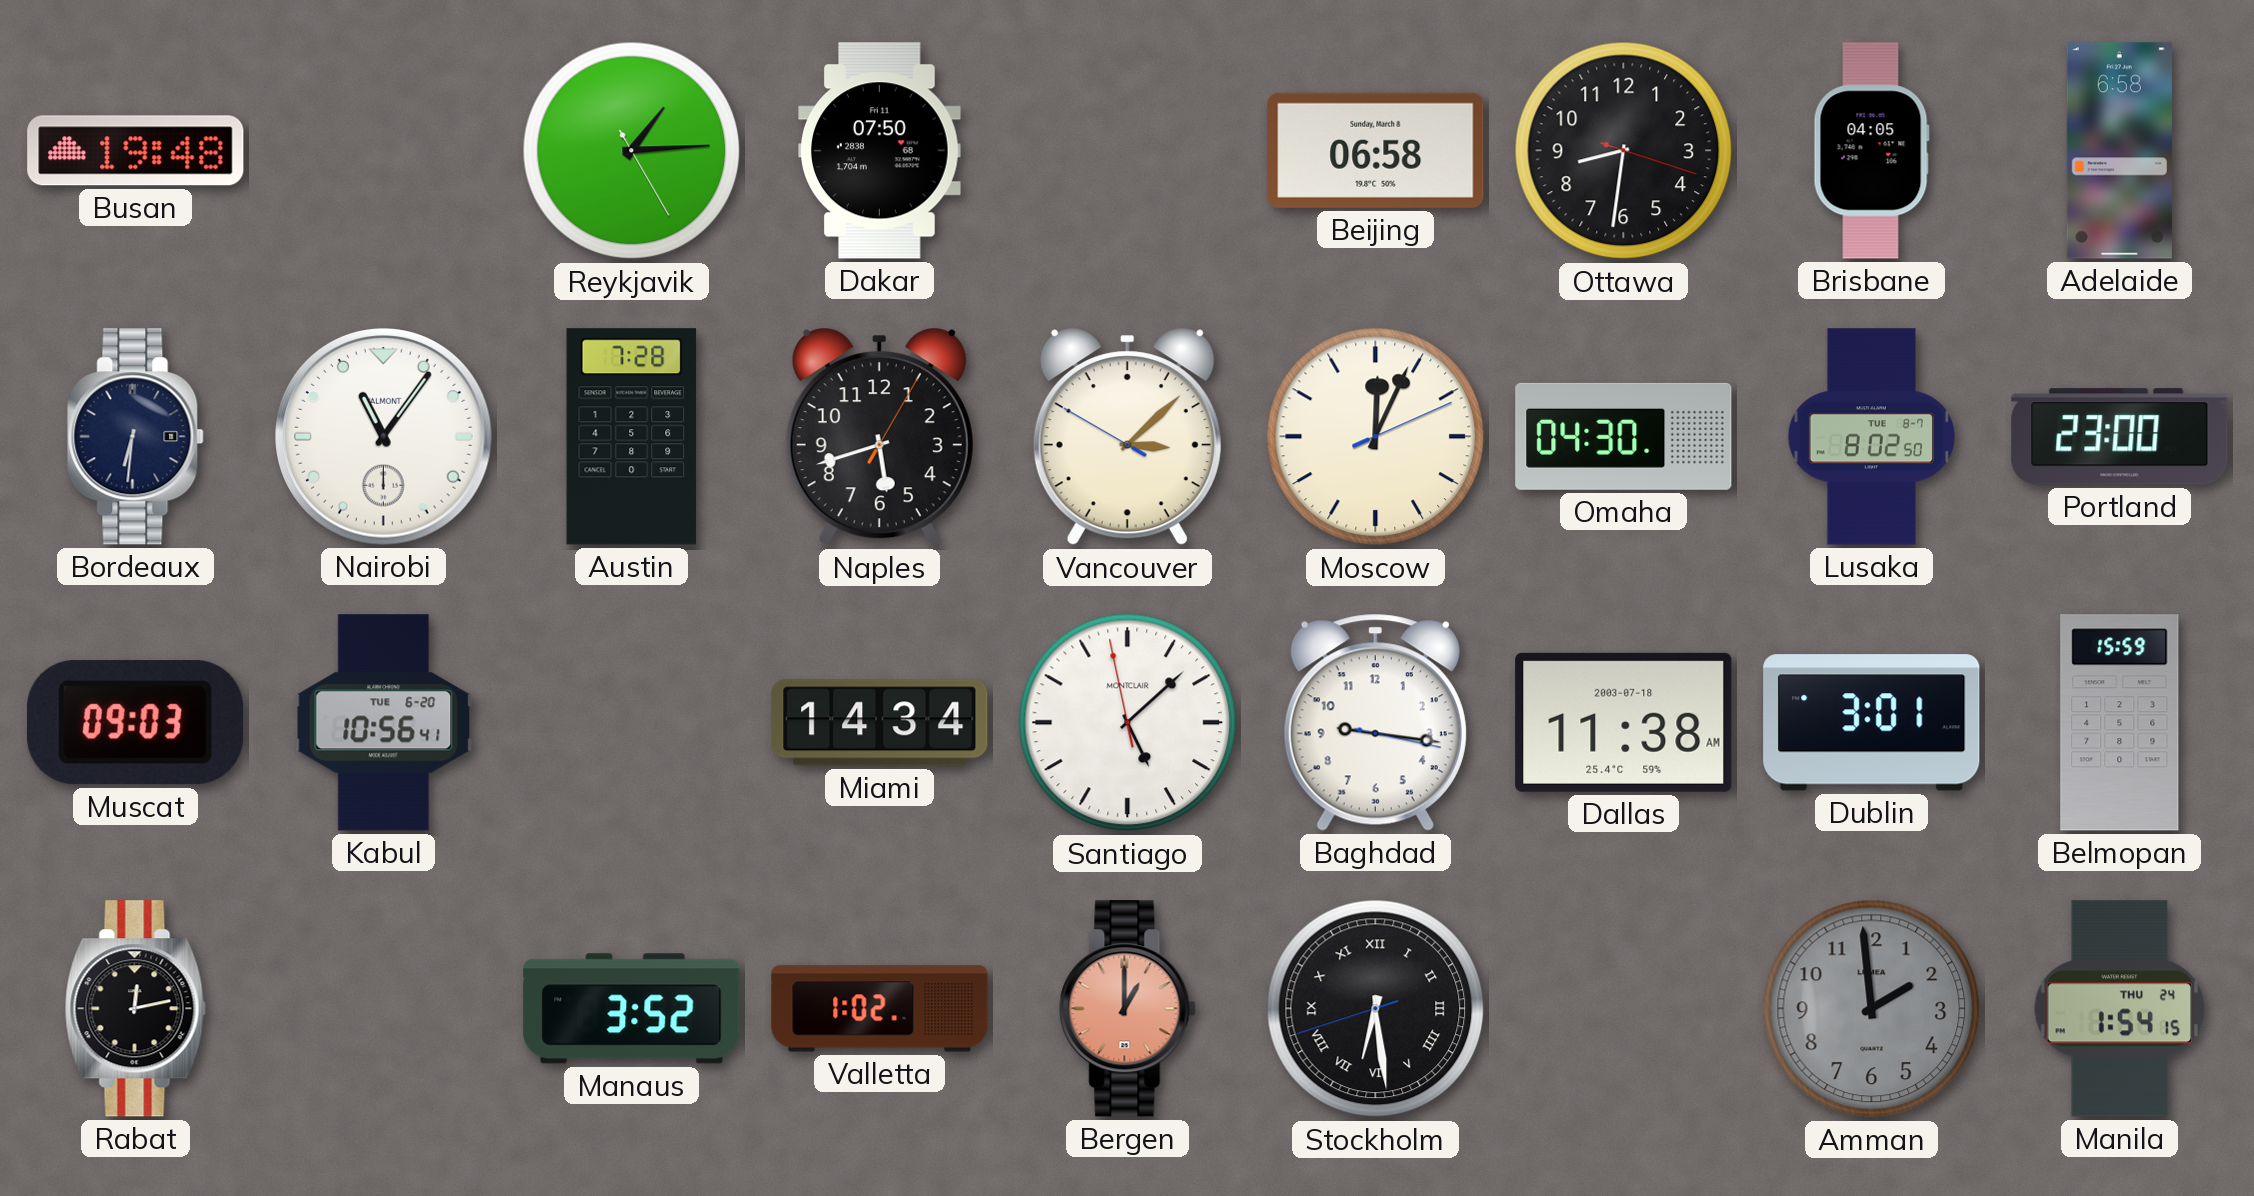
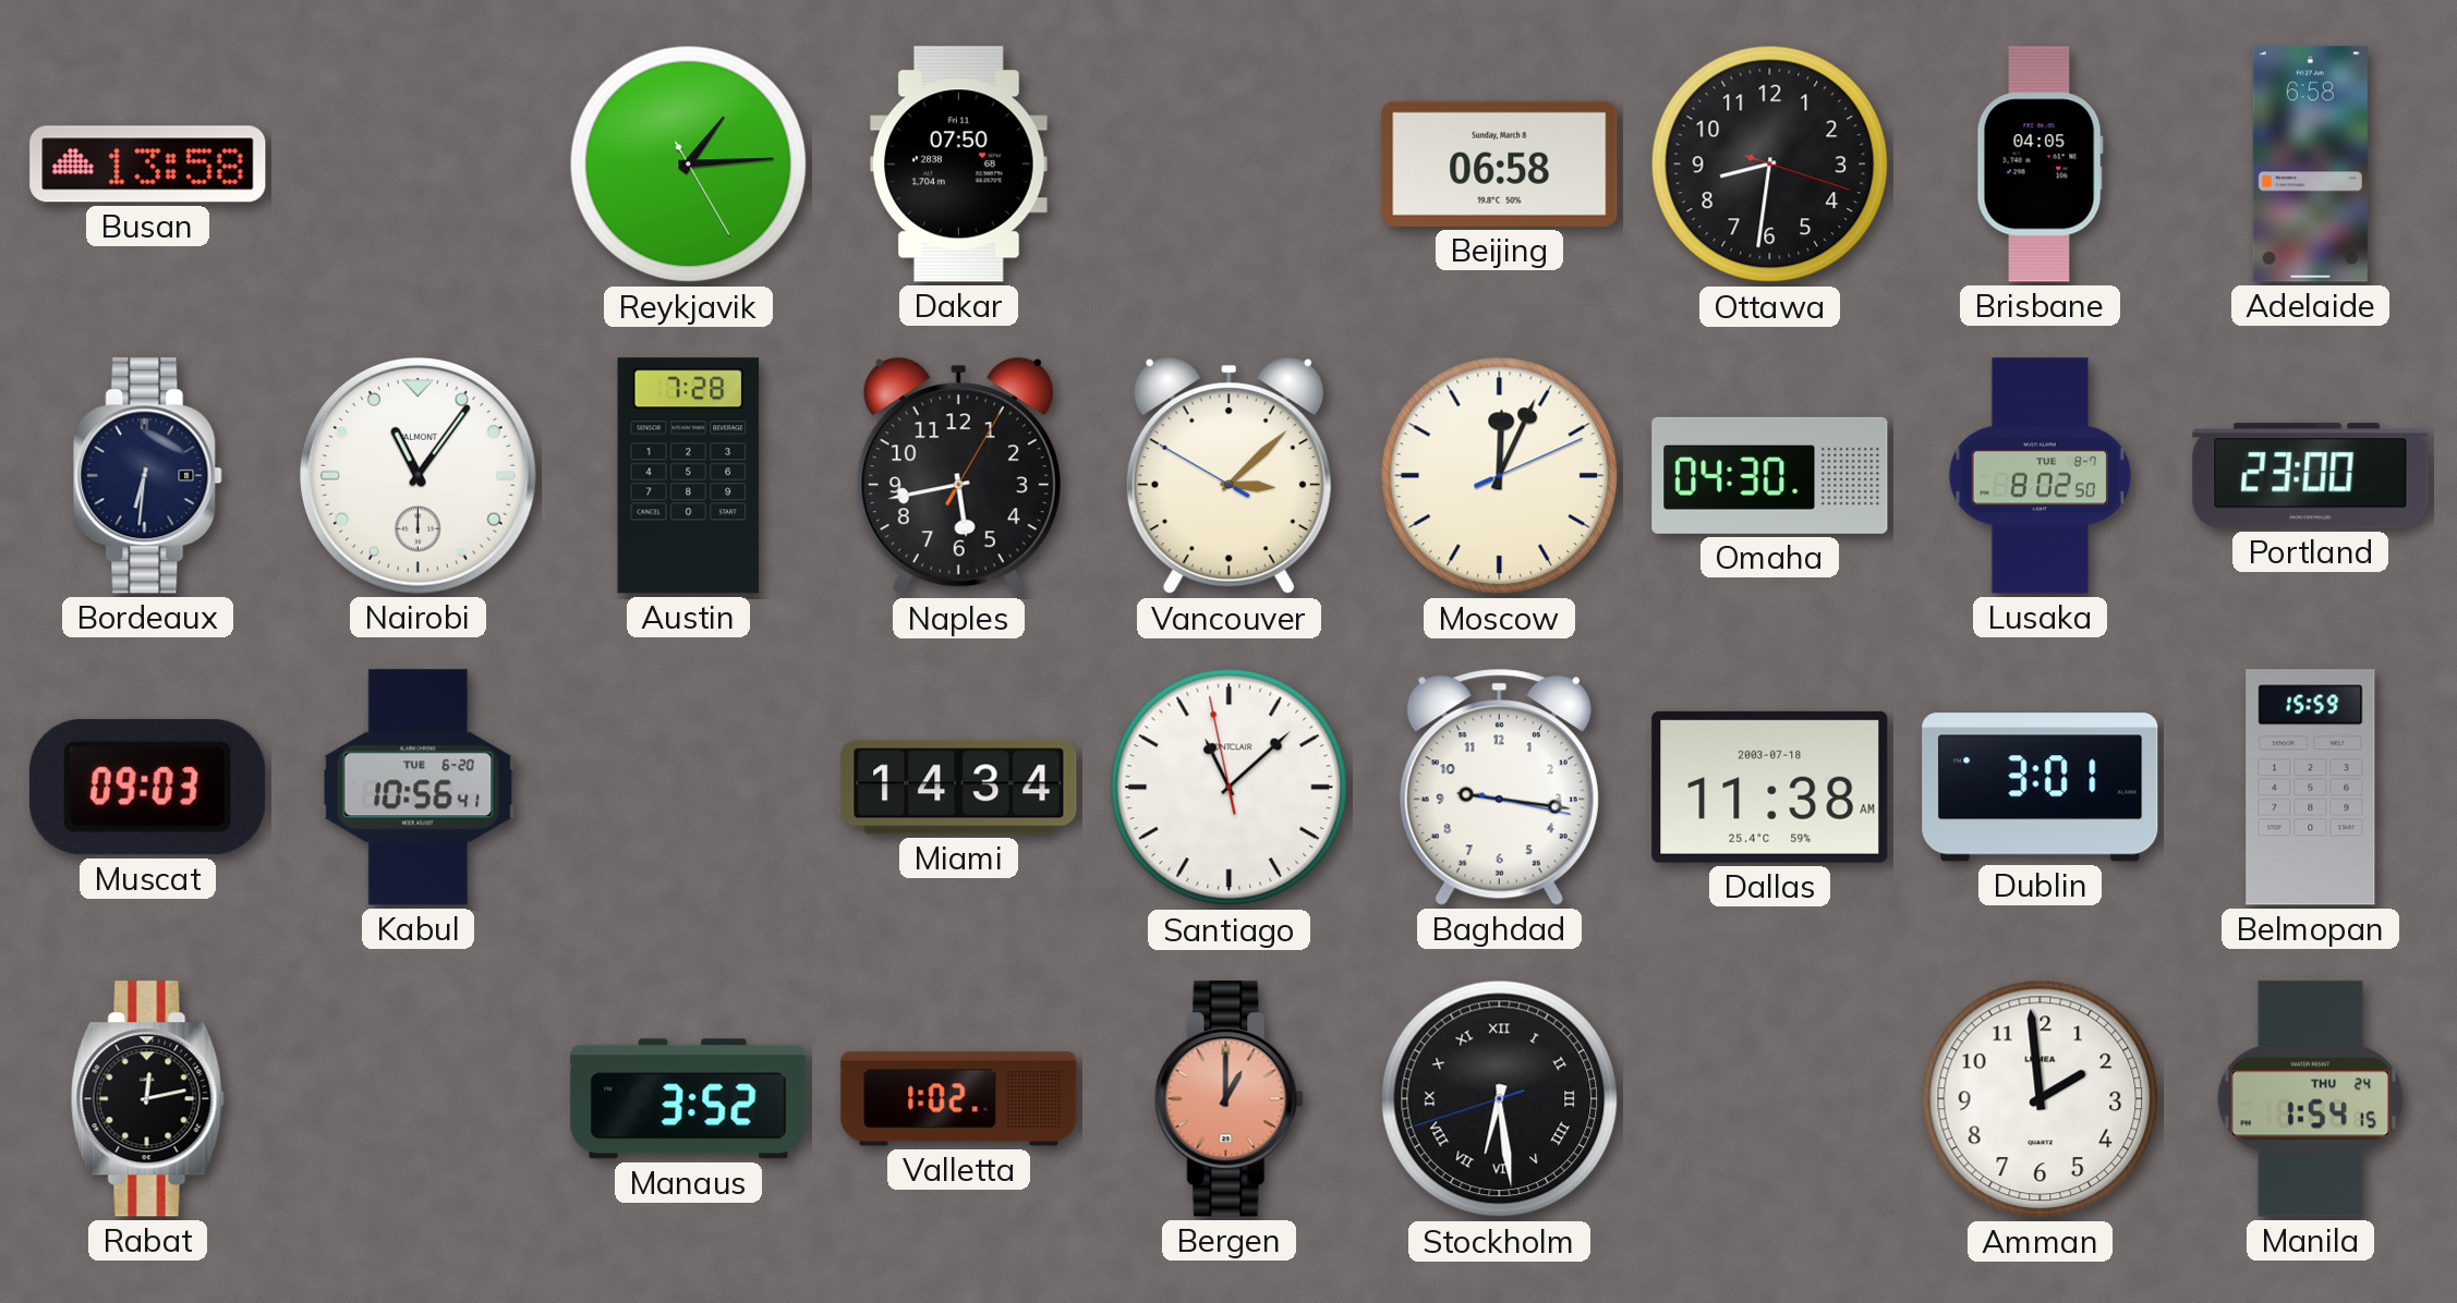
Busan: 19:48 -> 13:58
Naples: 5:42 -> 5:43
Santiago: 5:07 -> 11:07
Amman dial: grey -> white
